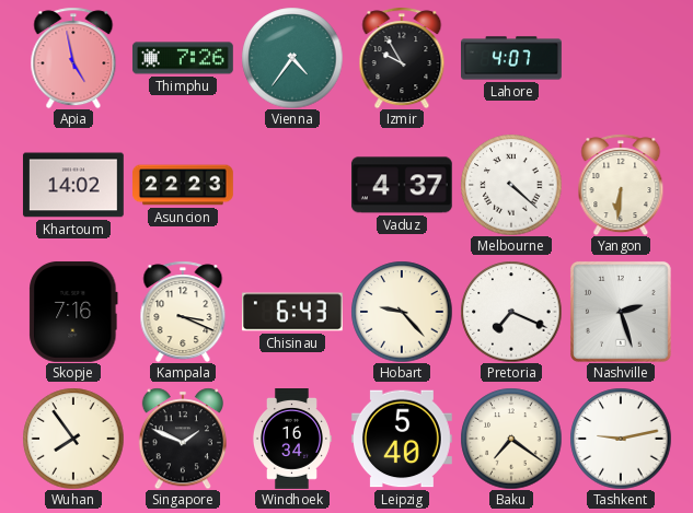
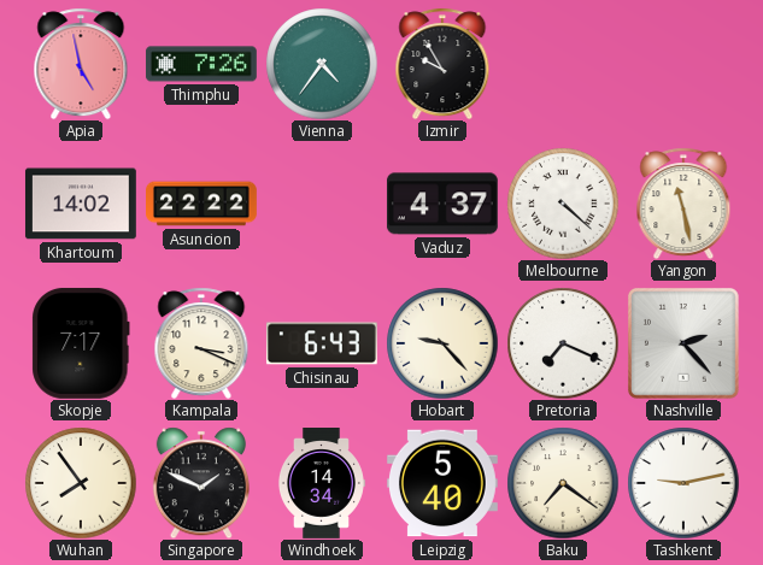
Lahore: 4:07 -> none
Asuncion: 22:23 -> 22:22
Yangon: 6:31 -> 11:28
Skopje: 7:16 -> 7:17
Nashville: 2:27 -> 2:23
Windhoek: 16:34 -> 14:34
